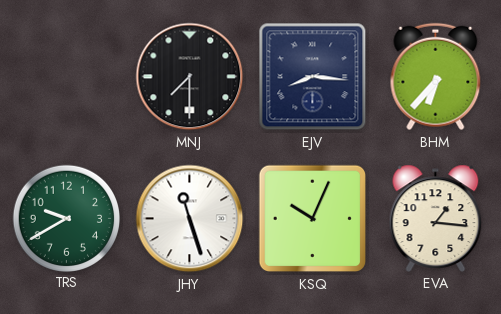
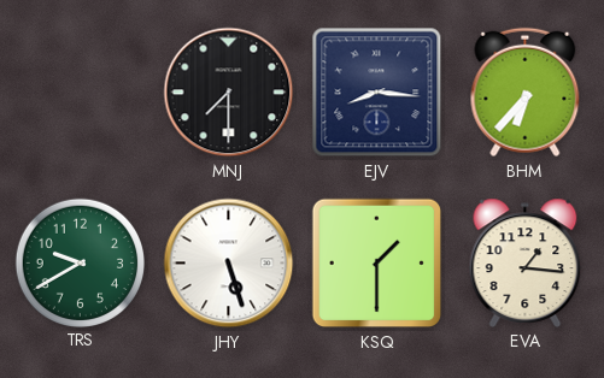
JHY: 11:27 -> 5:27
KSQ: 10:04 -> 1:30
